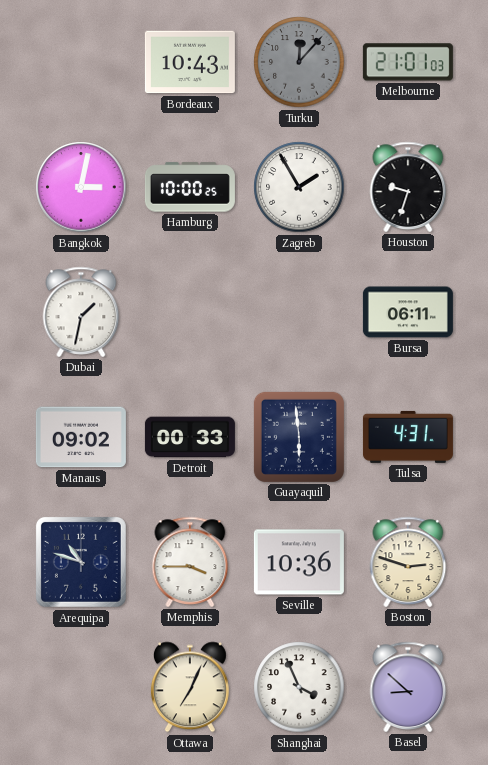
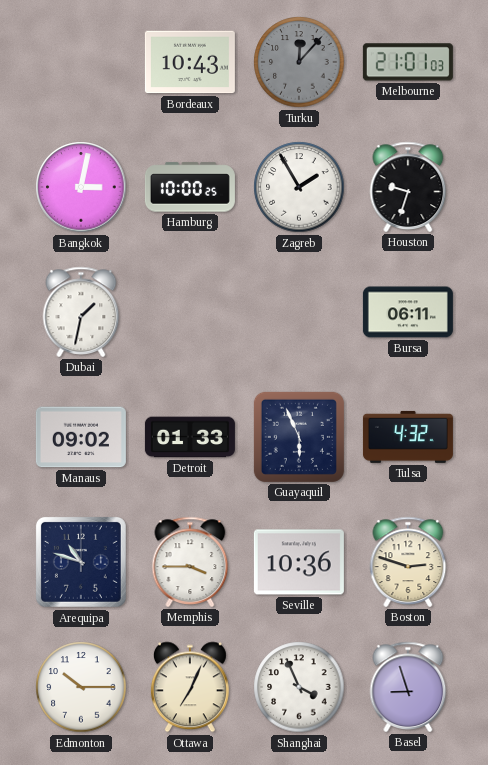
Detroit: 00:33 -> 01:33
Guayaquil: 5:59 -> 5:56
Tulsa: 4:31 -> 4:32
Edmonton: none -> 10:15
Basel: 8:52 -> 8:57
